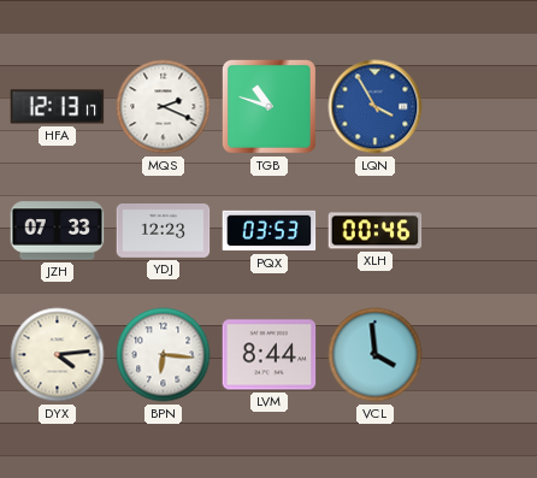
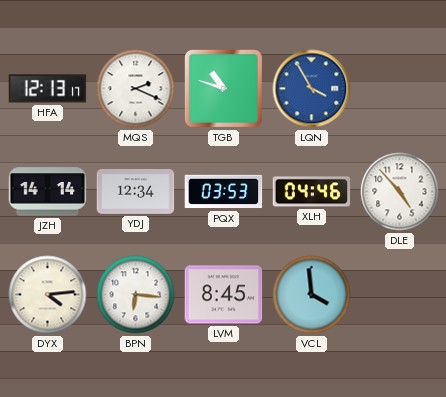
JZH: 07:33 -> 14:14
YDJ: 12:23 -> 12:34
XLH: 00:46 -> 04:46
DLE: none -> 4:53
LVM: 8:44 -> 8:45
